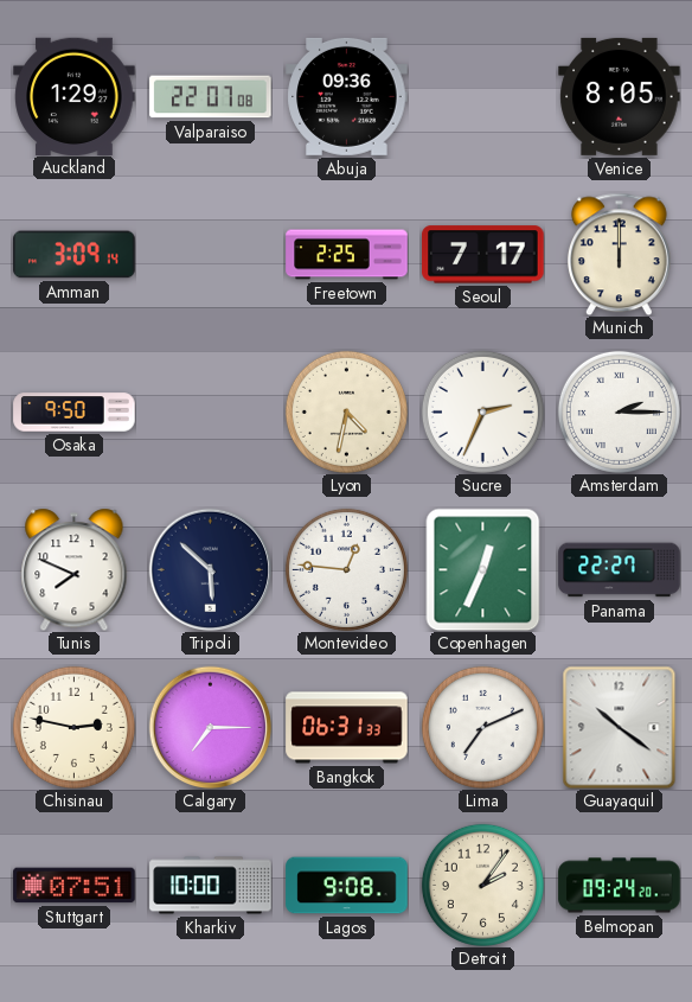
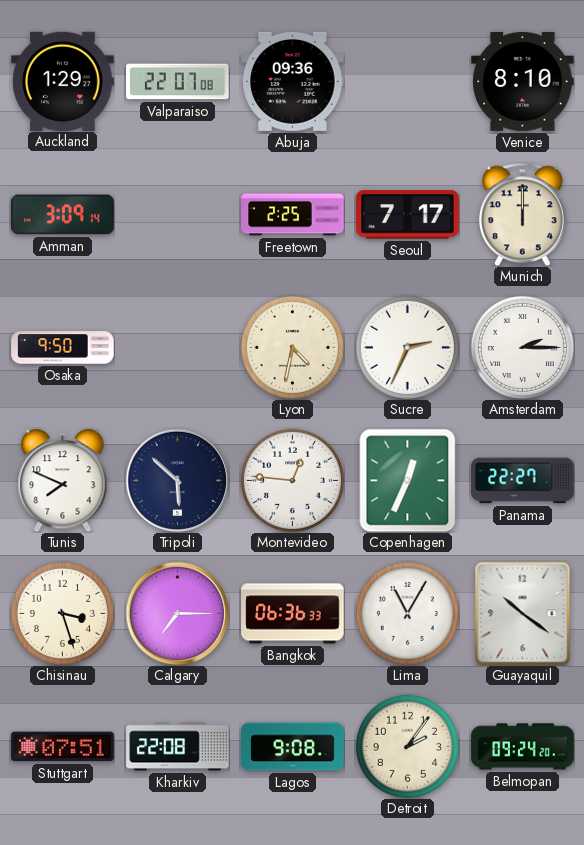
Venice: 8:05 -> 8:10
Chisinau: 2:47 -> 3:27
Bangkok: 06:31 -> 06:36
Lima: 7:11 -> 11:05
Kharkiv: 10:00 -> 22:08
